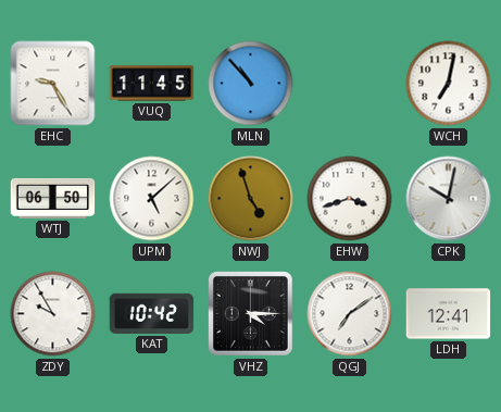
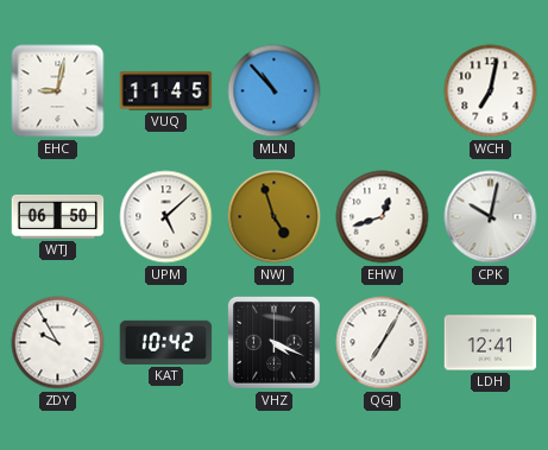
EHC: 9:25 -> 9:02
EHW: 3:42 -> 12:42
VHZ: 4:15 -> 4:19
QGJ: 7:09 -> 7:05
